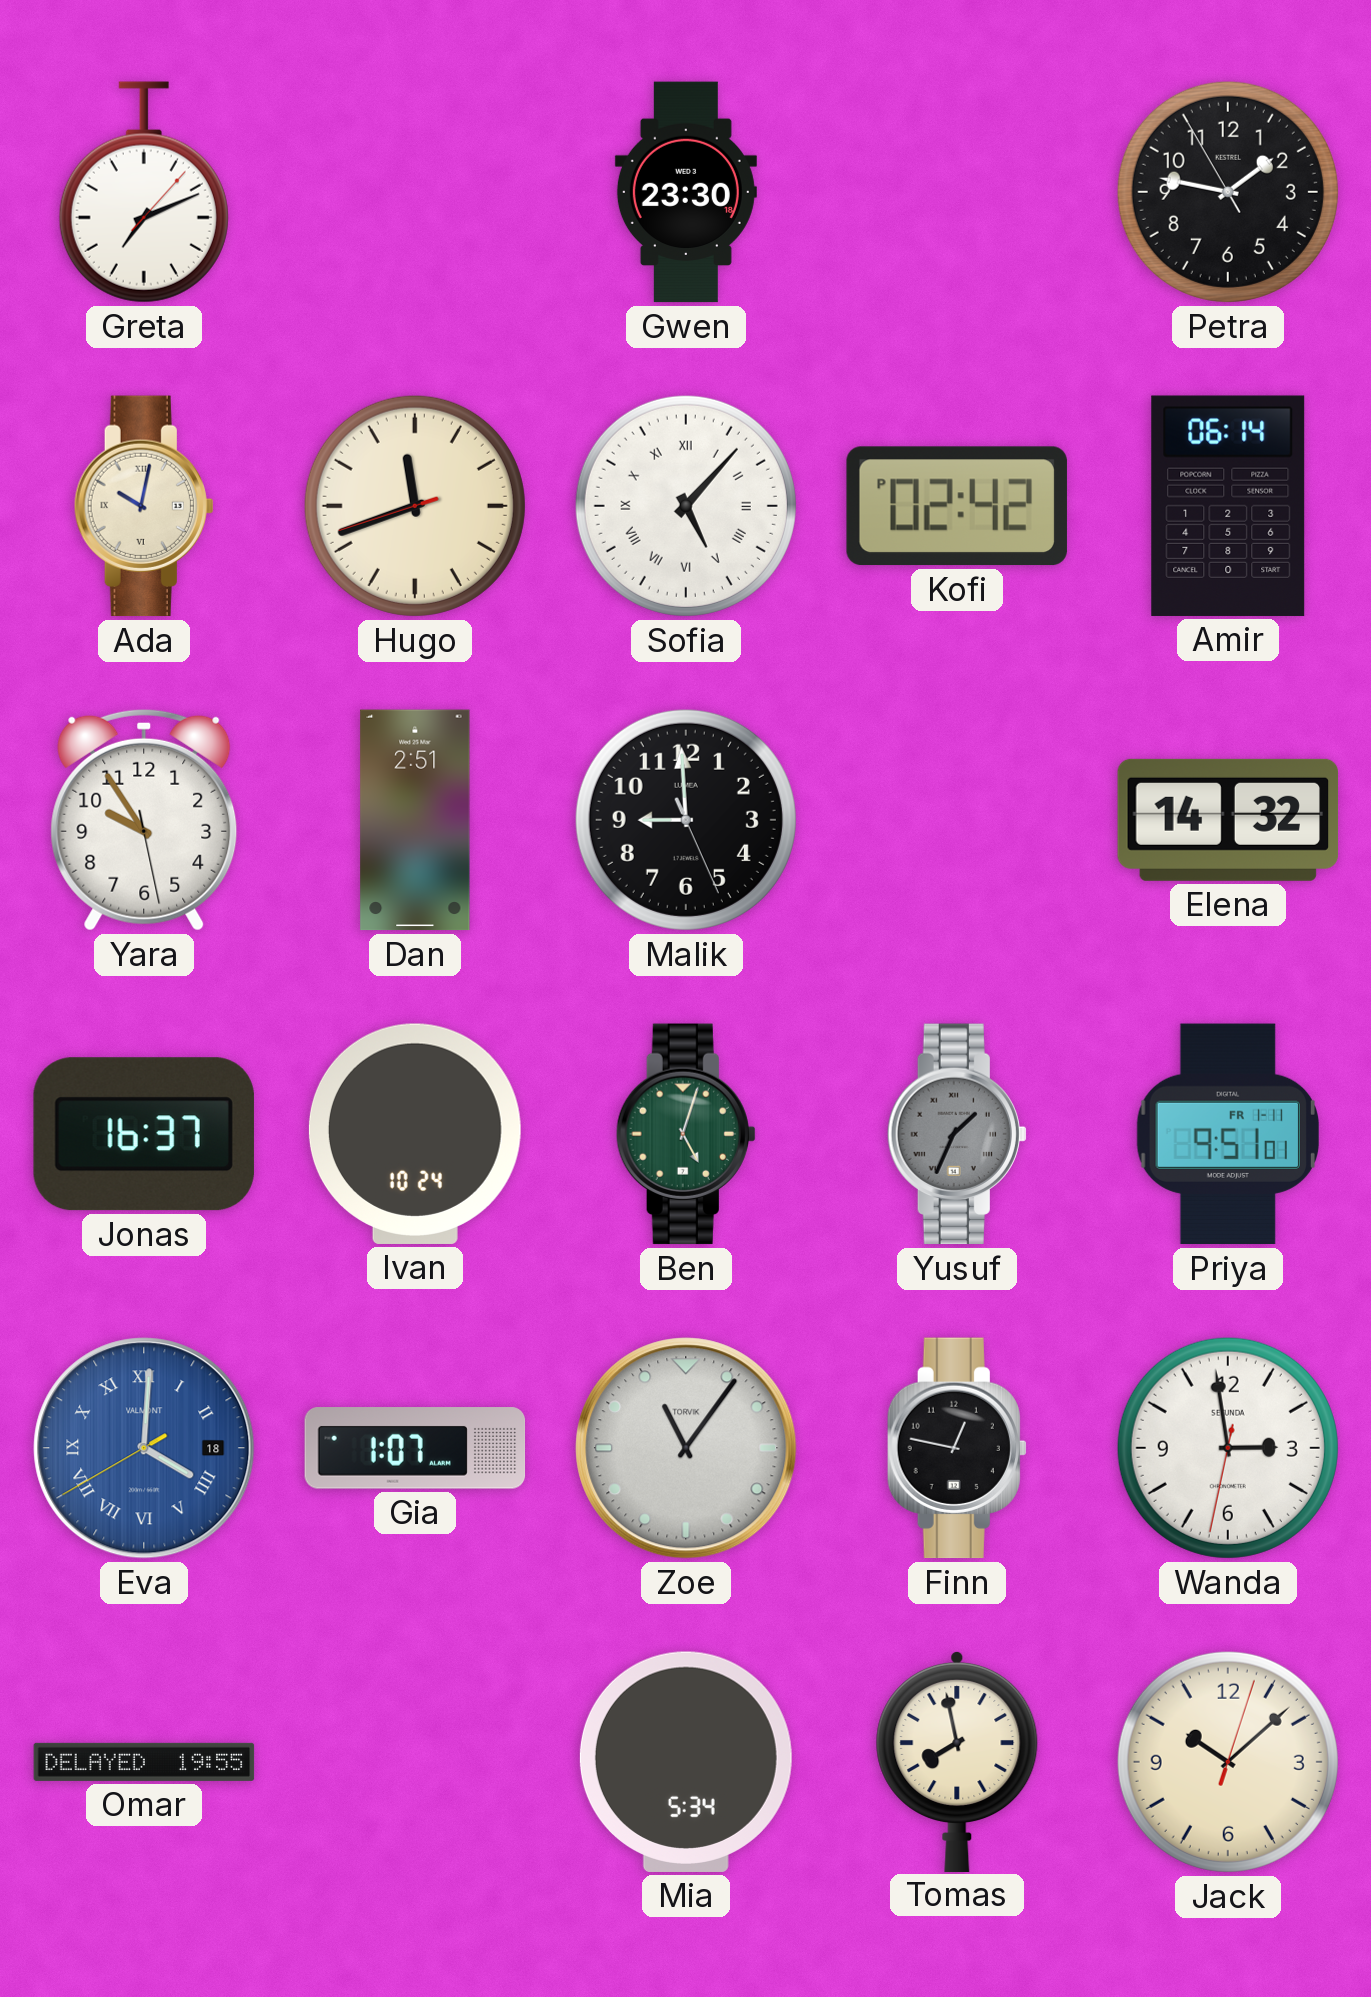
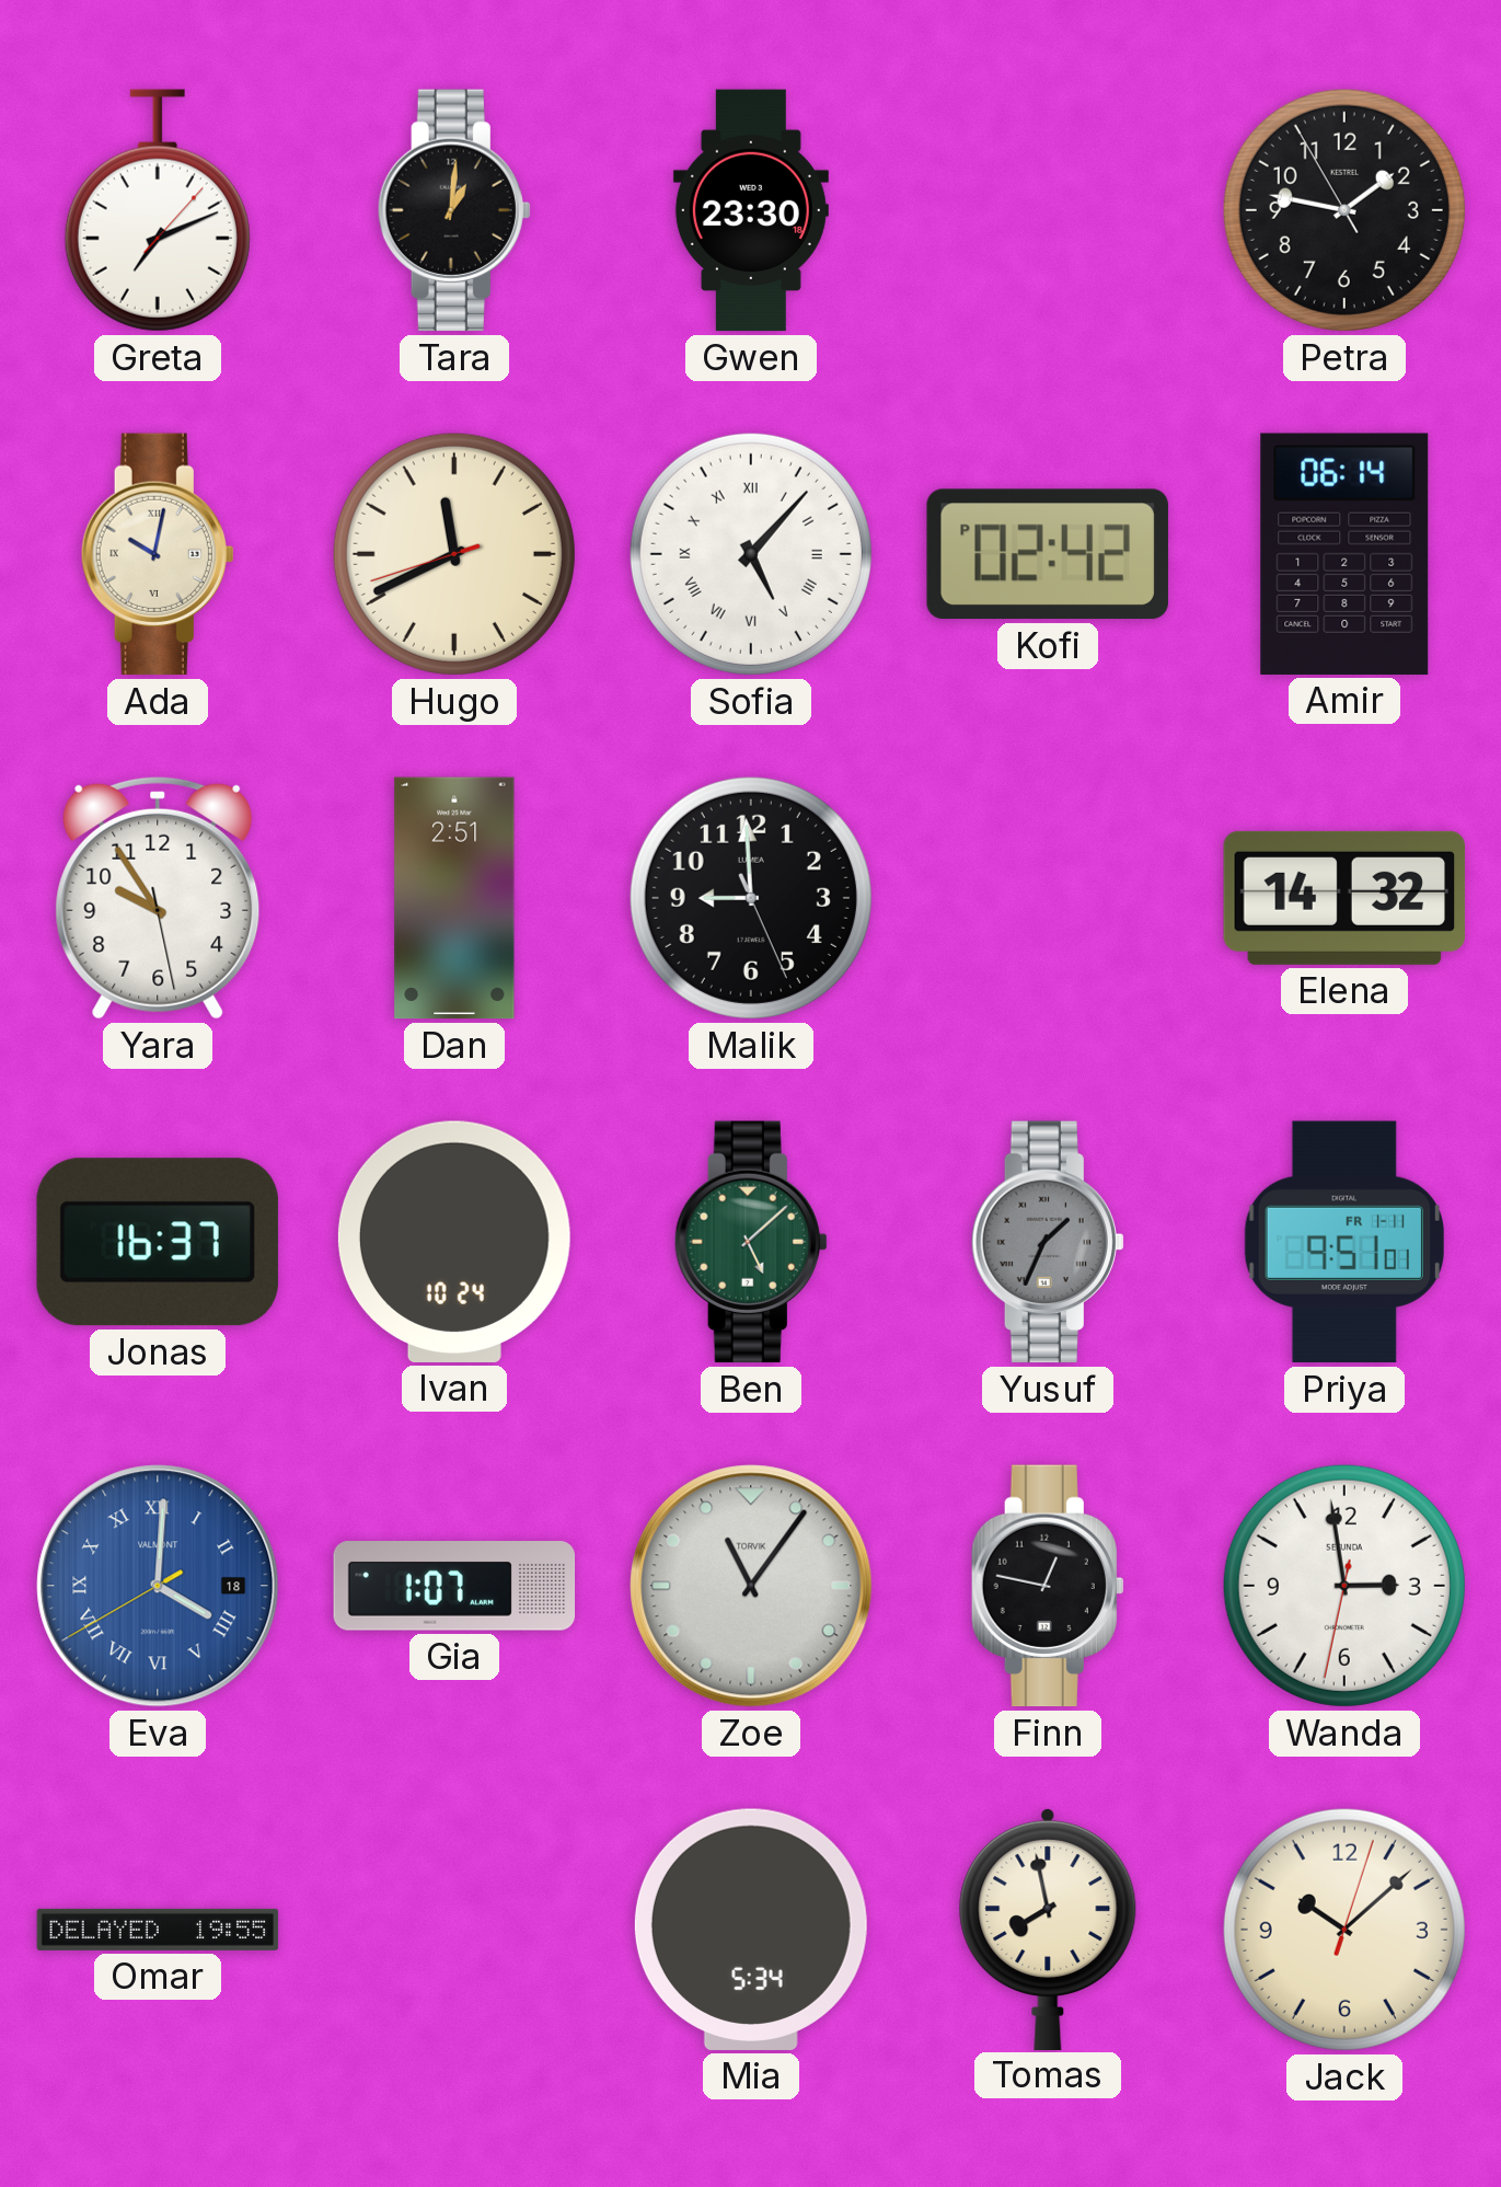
Tara: none -> 1:01
Hugo: 11:41 -> 11:40
Ben: 5:03 -> 5:08
